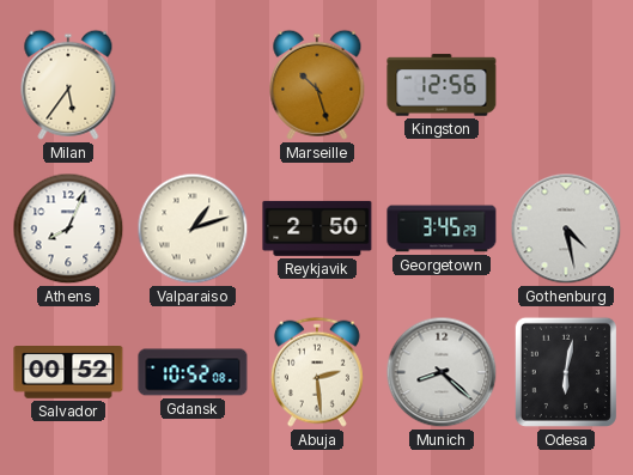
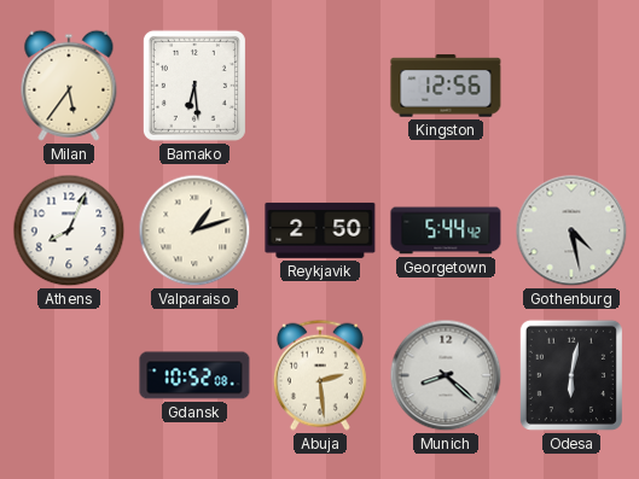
Bamako: none -> 6:29
Marseille: 10:27 -> none
Georgetown: 3:45 -> 5:44
Salvador: 00:52 -> none
